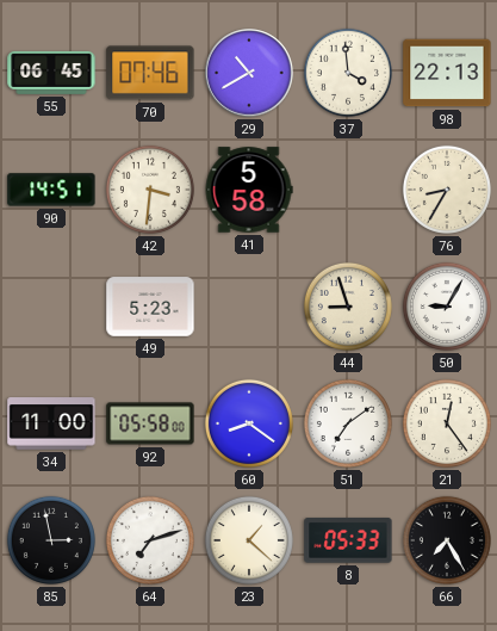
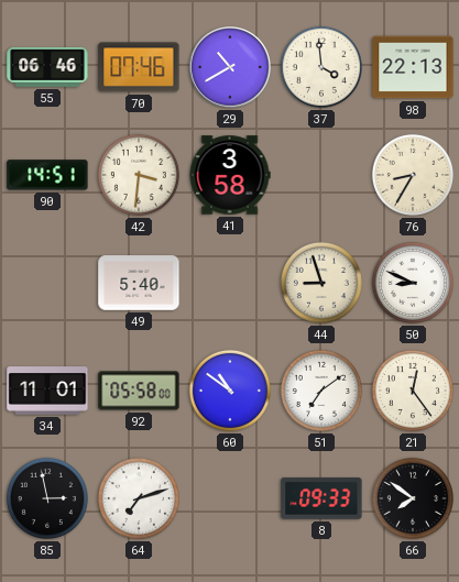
55: 06:45 -> 06:46
41: 5:58 -> 3:58
49: 5:23 -> 5:40
50: 9:05 -> 8:49
34: 11:00 -> 11:01
60: 8:21 -> 10:51
23: 1:22 -> none
8: 05:33 -> 09:33
66: 7:25 -> 7:51
